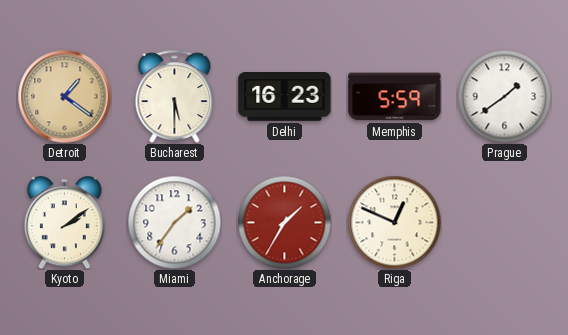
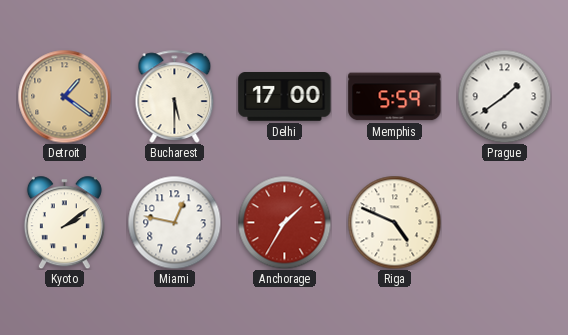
Delhi: 16:23 -> 17:00
Miami: 1:36 -> 12:47
Riga: 12:49 -> 4:49
